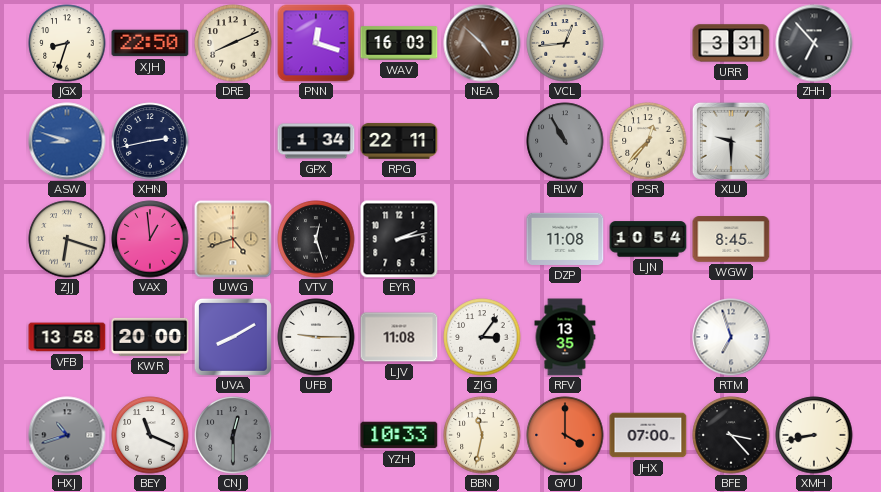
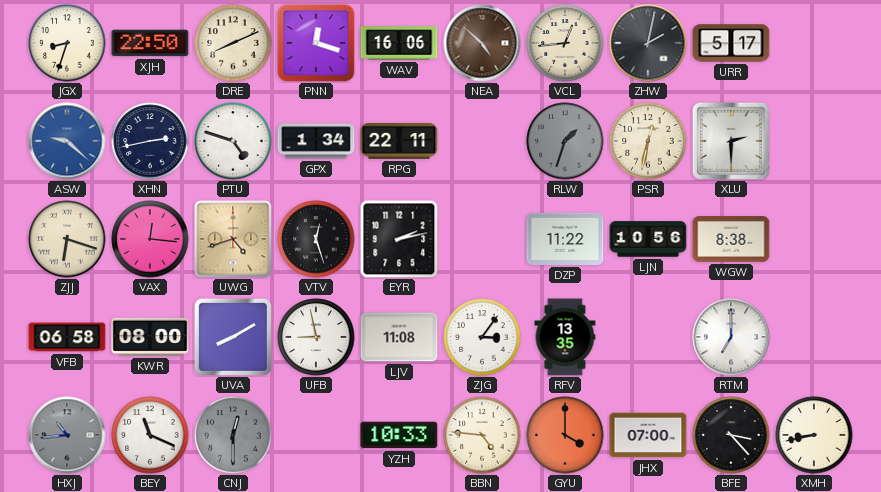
WAV: 16:03 -> 16:06
ZHW: none -> 2:02
URR: 3:31 -> 5:17
ZHH: 6:53 -> none
ASW: 8:48 -> 9:22
PTU: none -> 4:48
RLW: 10:55 -> 1:33
PSR: 12:37 -> 12:32
XLU: 9:30 -> 2:30
VAX: 12:59 -> 12:16
DZP: 11:08 -> 11:22
LJN: 10:54 -> 10:56
WGW: 8:45 -> 8:38
VFB: 13:58 -> 06:58
KWR: 20:00 -> 08:00
UFB: 9:15 -> 8:58
RTM: 6:57 -> 7:00
HXJ: 10:42 -> 10:44
BBN: 11:32 -> 4:46
